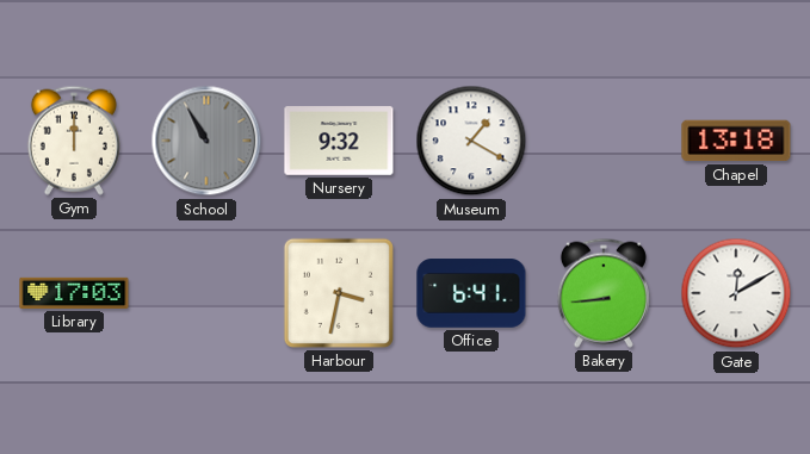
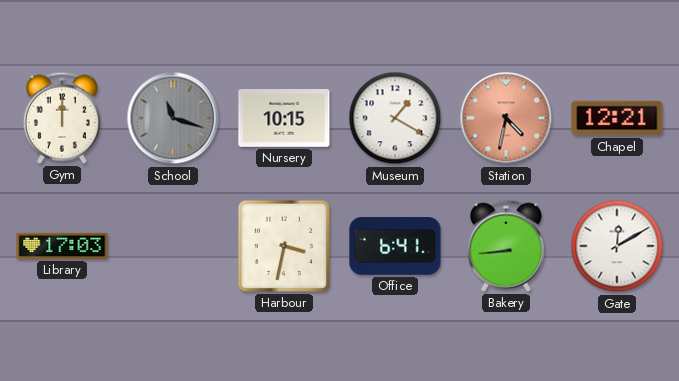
School: 10:55 -> 11:18
Nursery: 9:32 -> 10:15
Station: none -> 4:32
Chapel: 13:18 -> 12:21
